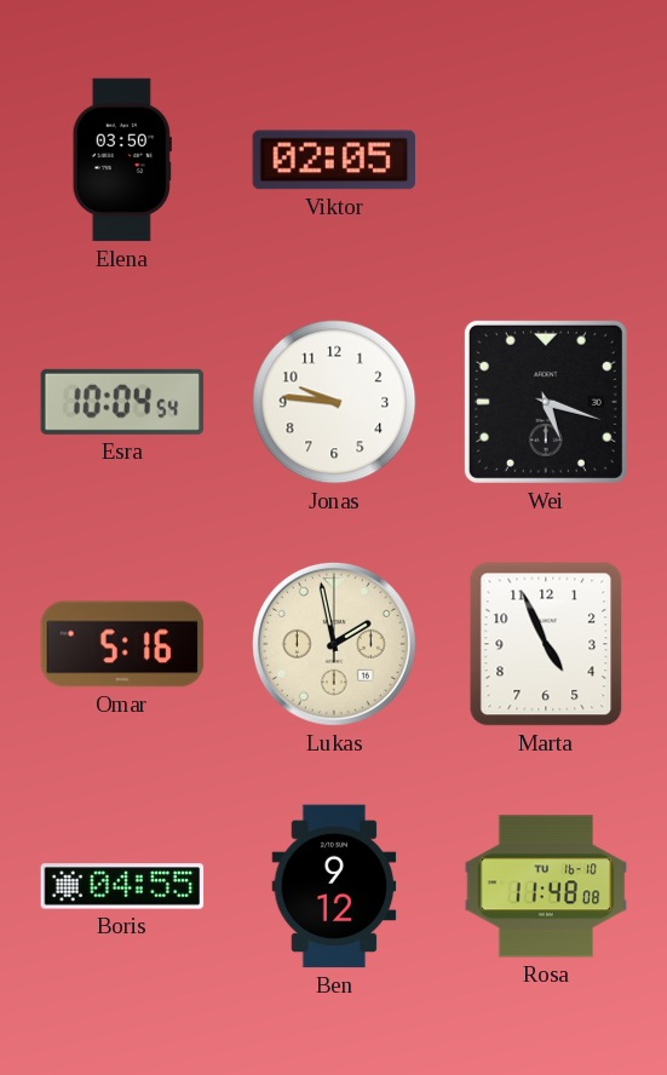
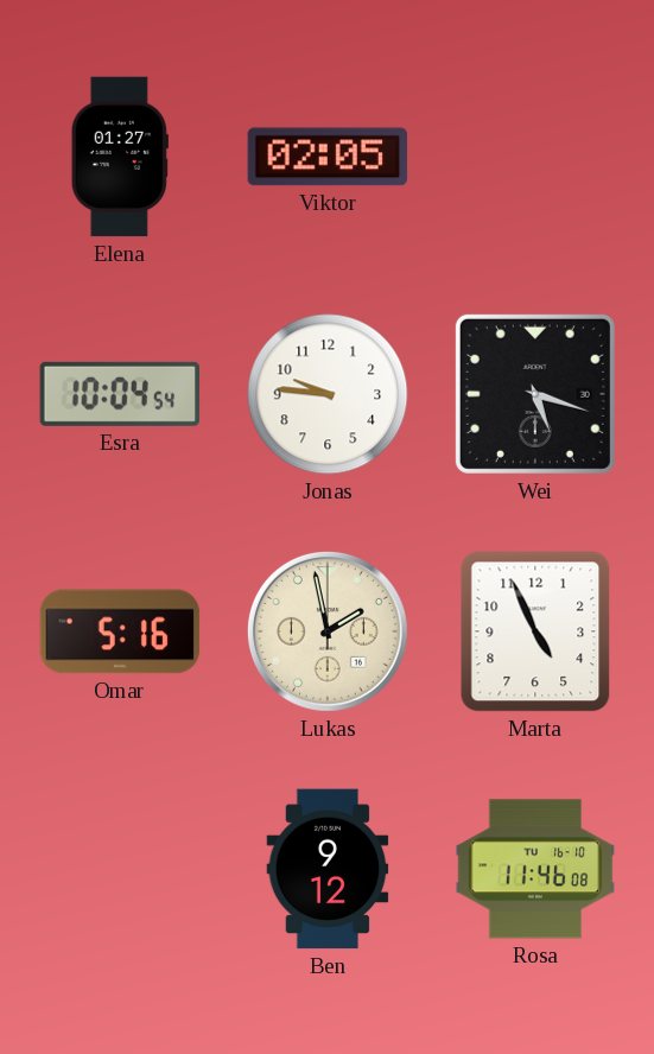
Elena: 03:50 -> 01:27
Boris: 04:55 -> none
Rosa: 11:48 -> 11:46
